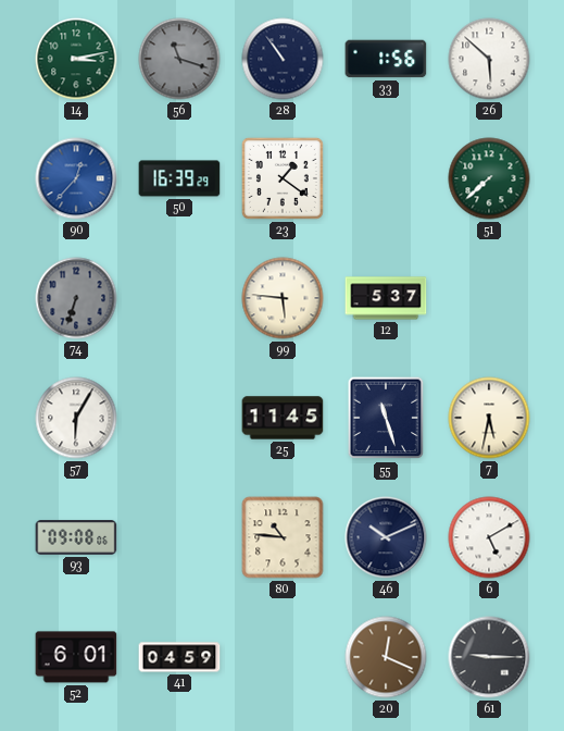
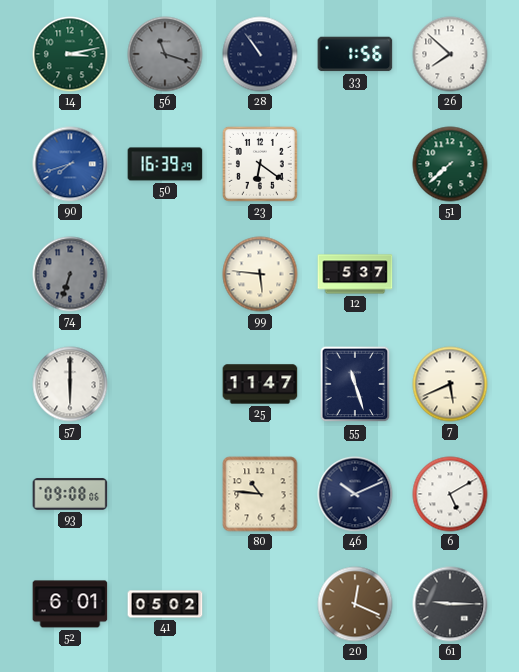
26: 5:52 -> 7:52
90: 12:37 -> 7:42
23: 1:21 -> 6:21
57: 6:05 -> 6:00
25: 11:45 -> 11:47
7: 5:32 -> 5:41
41: 04:59 -> 05:02
